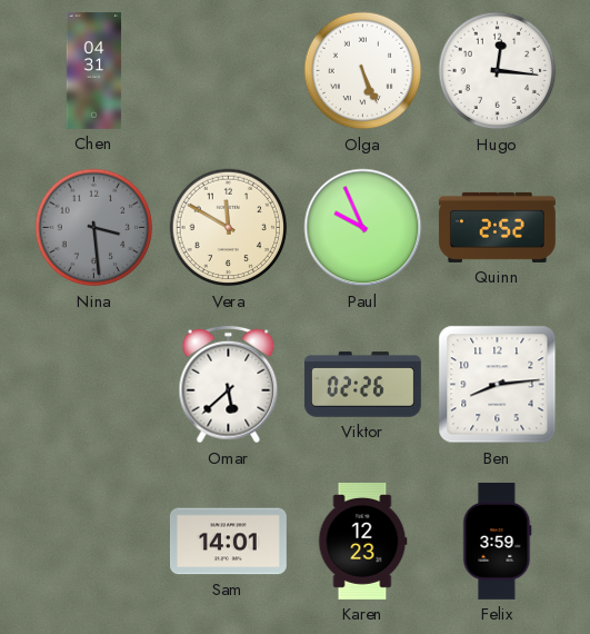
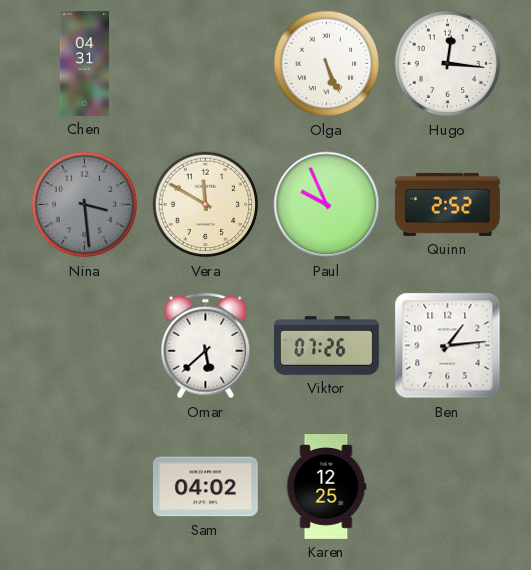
Viktor: 02:26 -> 07:26
Ben: 8:14 -> 1:14
Sam: 14:01 -> 04:02
Karen: 12:23 -> 12:25
Felix: 3:59 -> none
